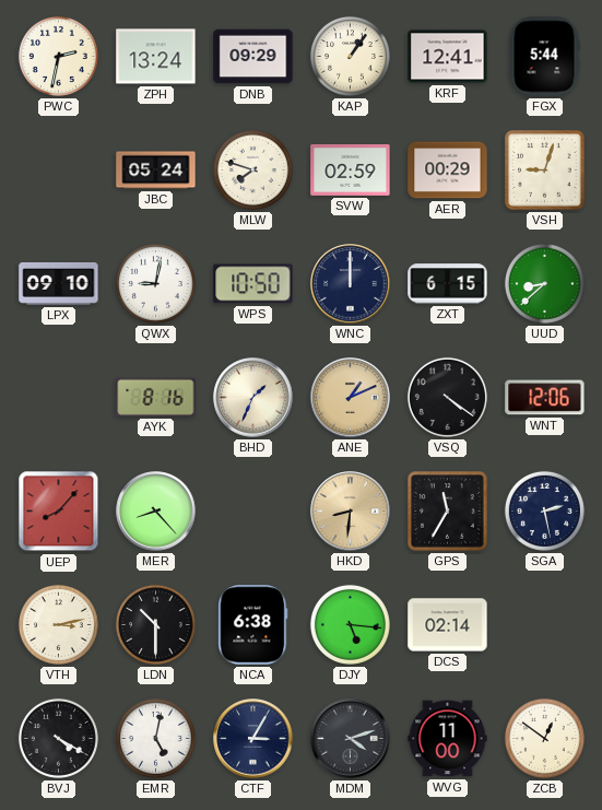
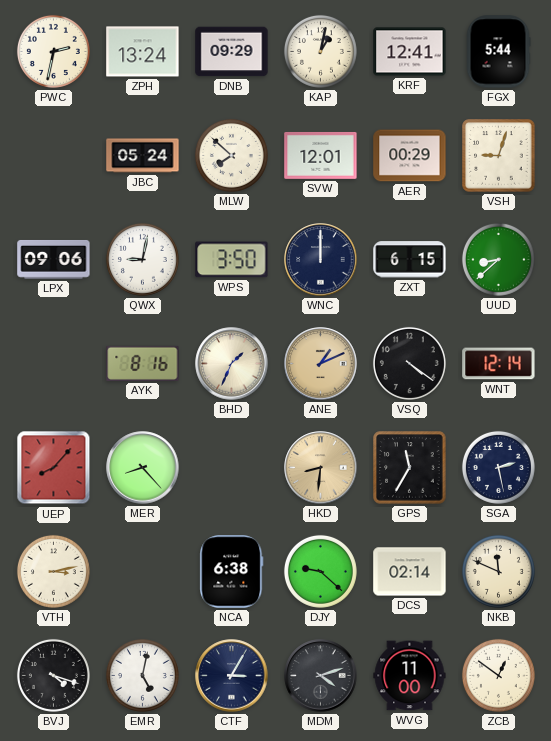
KAP: 1:06 -> 1:02
MLW: 7:48 -> 7:52
SVW: 02:59 -> 12:01
LPX: 09:10 -> 09:06
WPS: 10:50 -> 3:50
WNT: 12:06 -> 12:14
LDN: 10:30 -> none
DJY: 5:16 -> 9:22
NKB: none -> 11:49
BVJ: 4:20 -> 4:18
